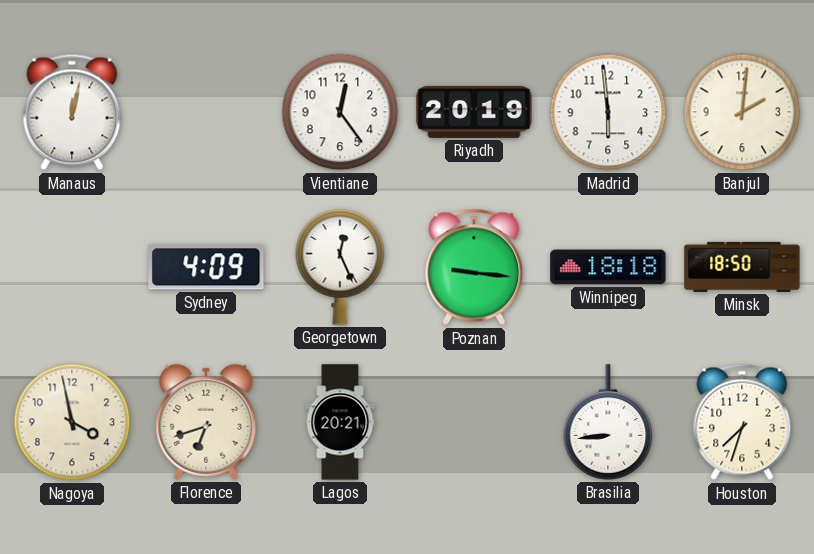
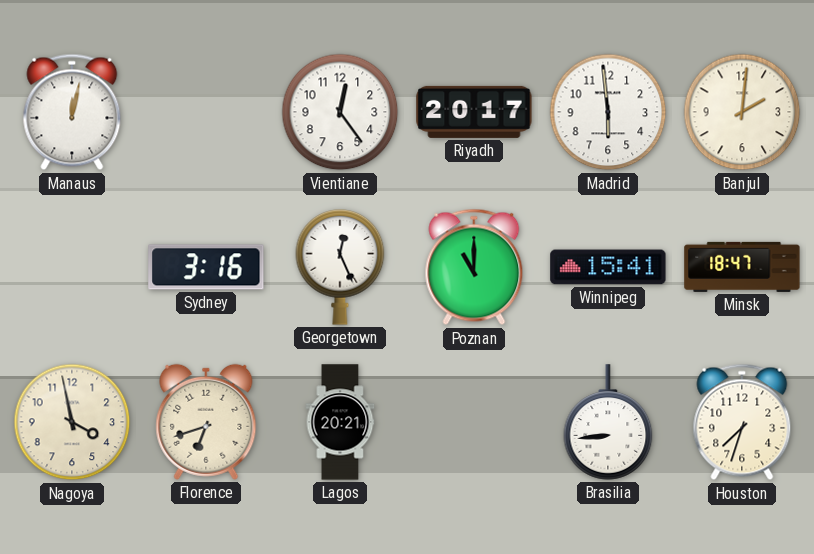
Riyadh: 20:19 -> 20:17
Sydney: 4:09 -> 3:16
Poznan: 9:16 -> 11:00
Winnipeg: 18:18 -> 15:41
Minsk: 18:50 -> 18:47
